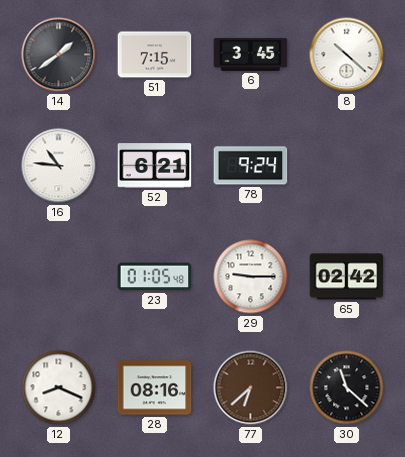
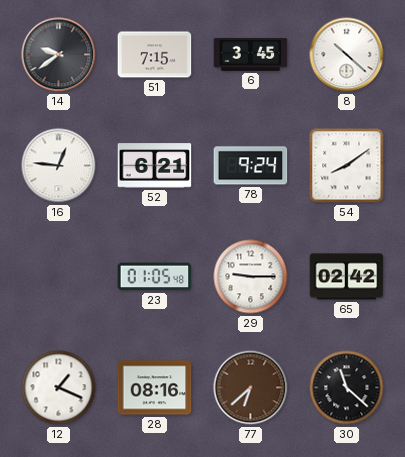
14: 1:39 -> 9:39
16: 10:46 -> 12:46
54: none -> 8:09
12: 8:19 -> 1:19
